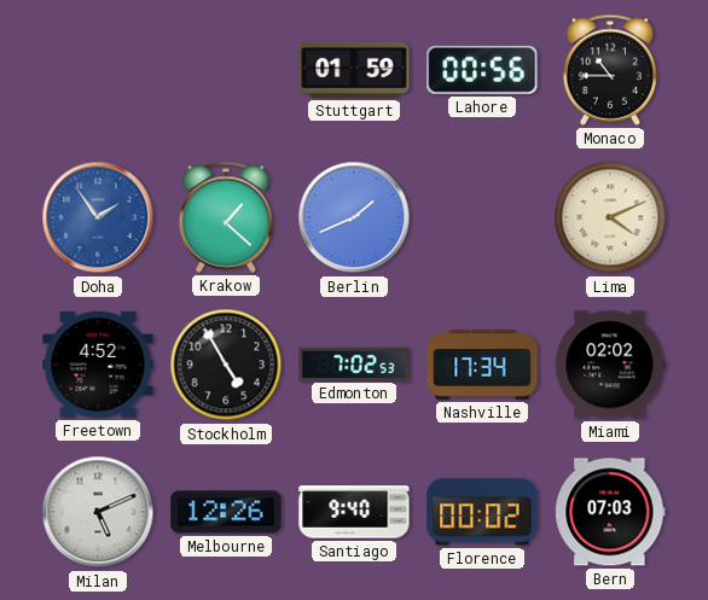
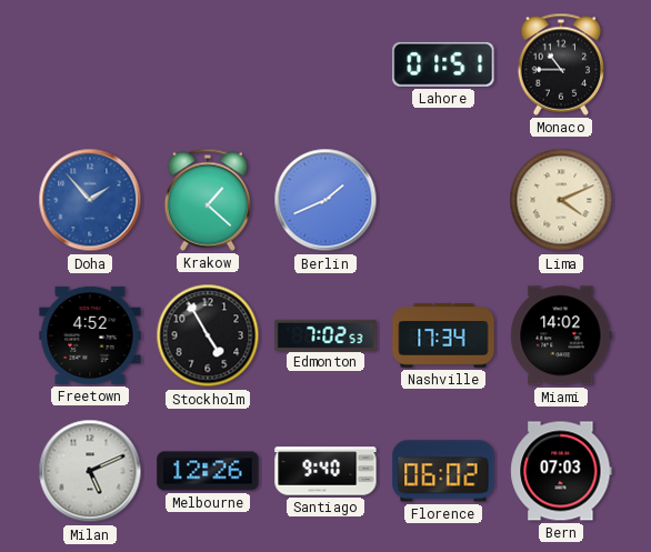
Stuttgart: 01:59 -> none
Lahore: 00:56 -> 01:51
Doha: 1:54 -> 1:53
Miami: 02:02 -> 14:02
Florence: 00:02 -> 06:02
